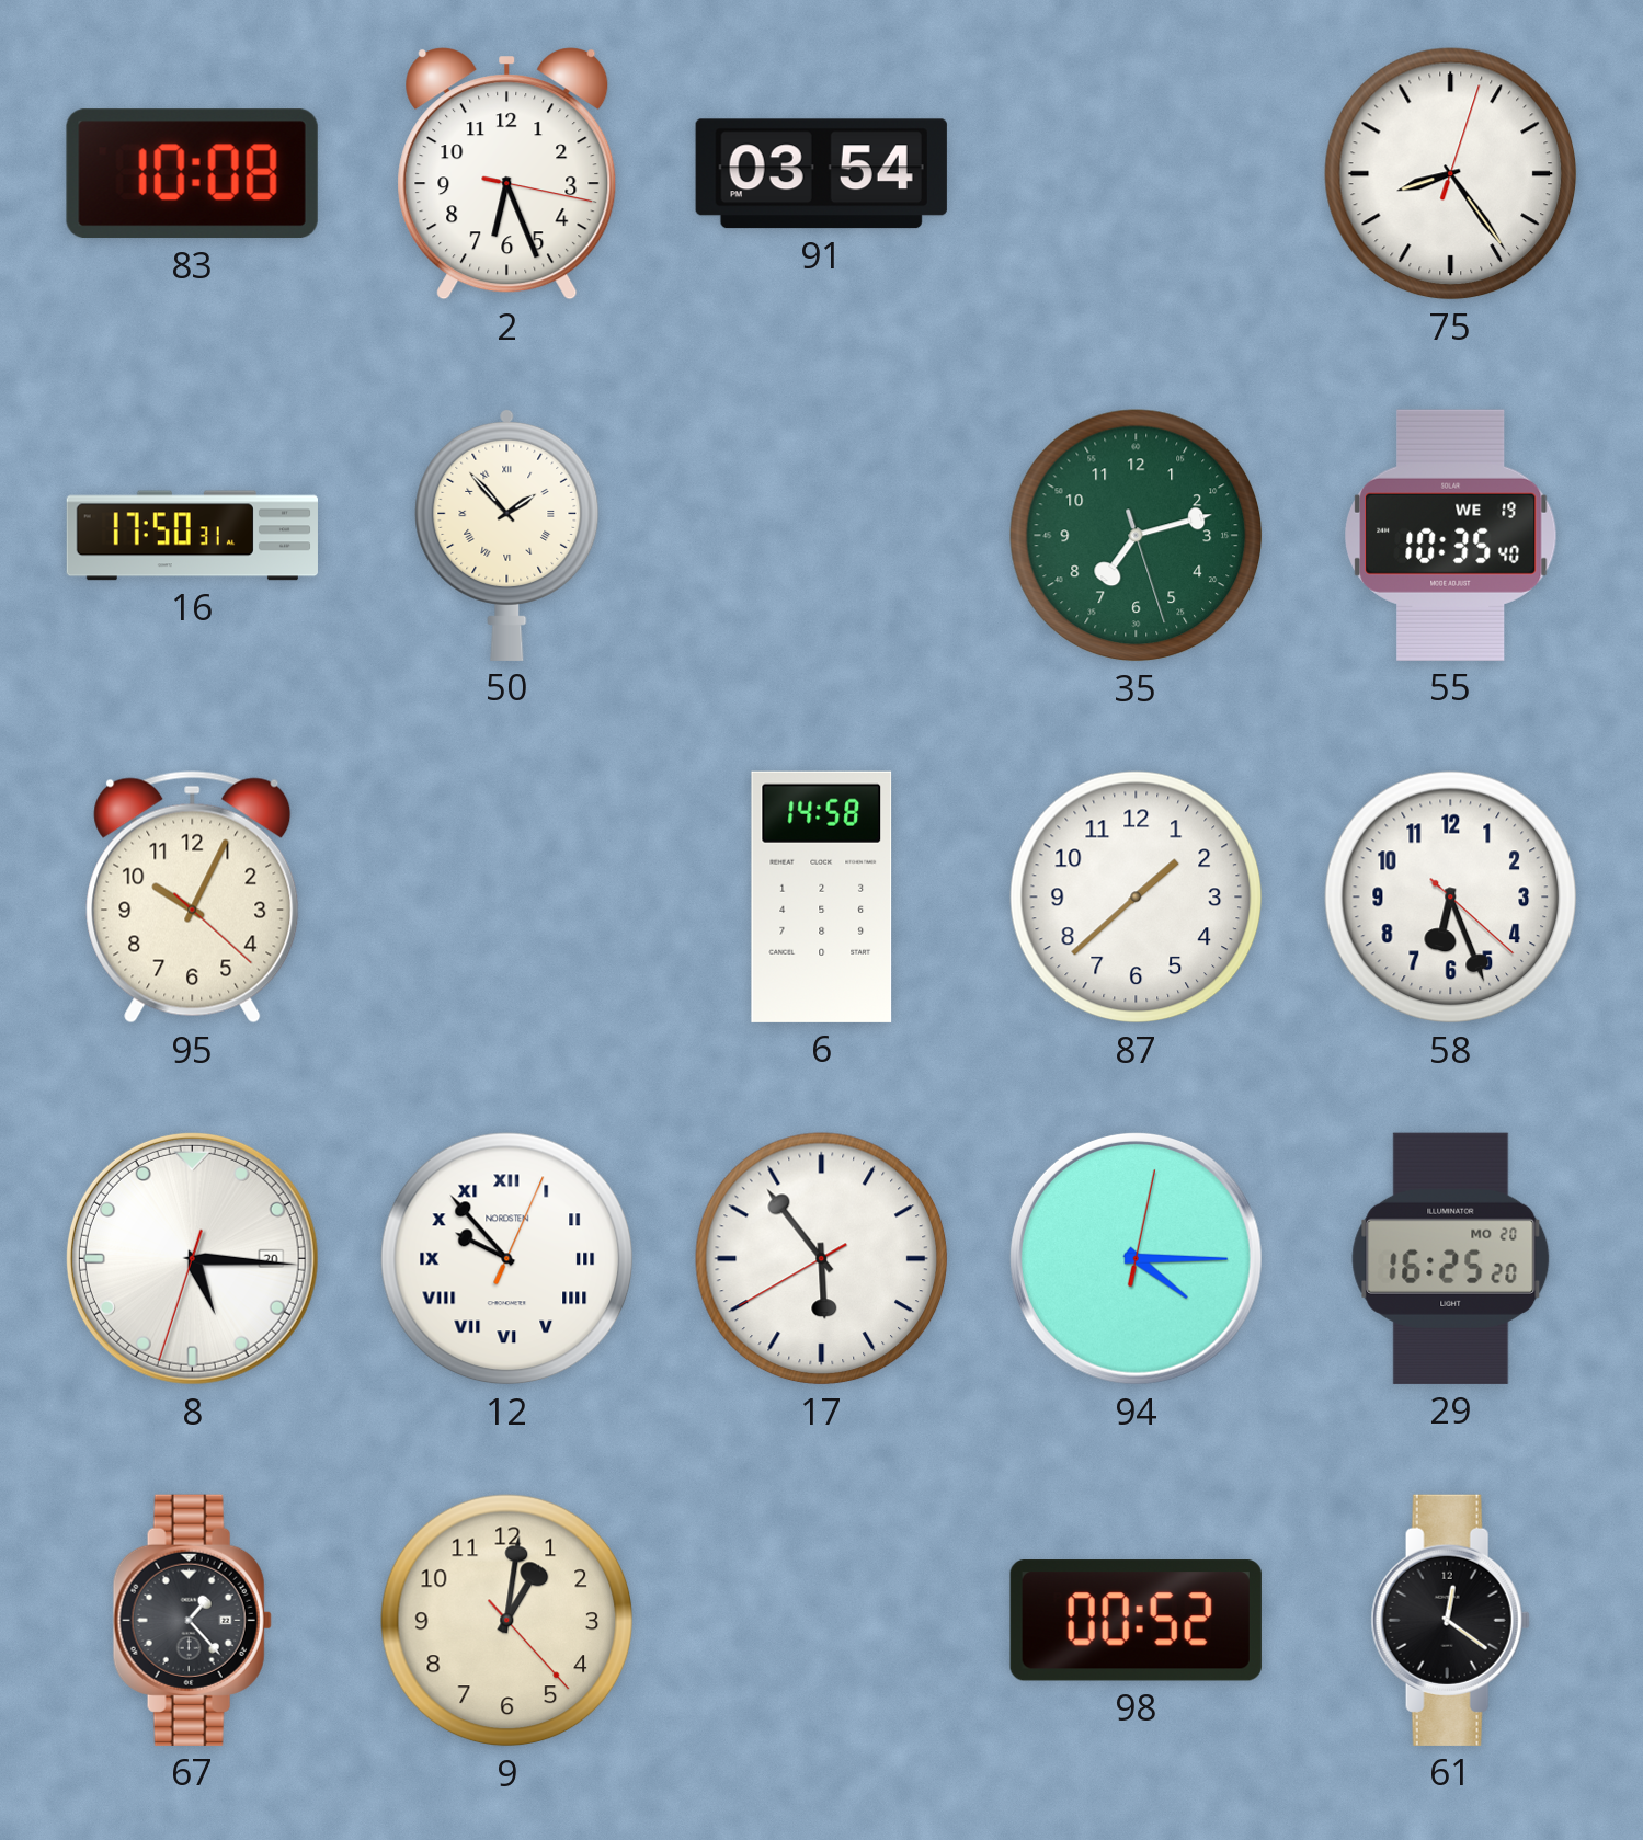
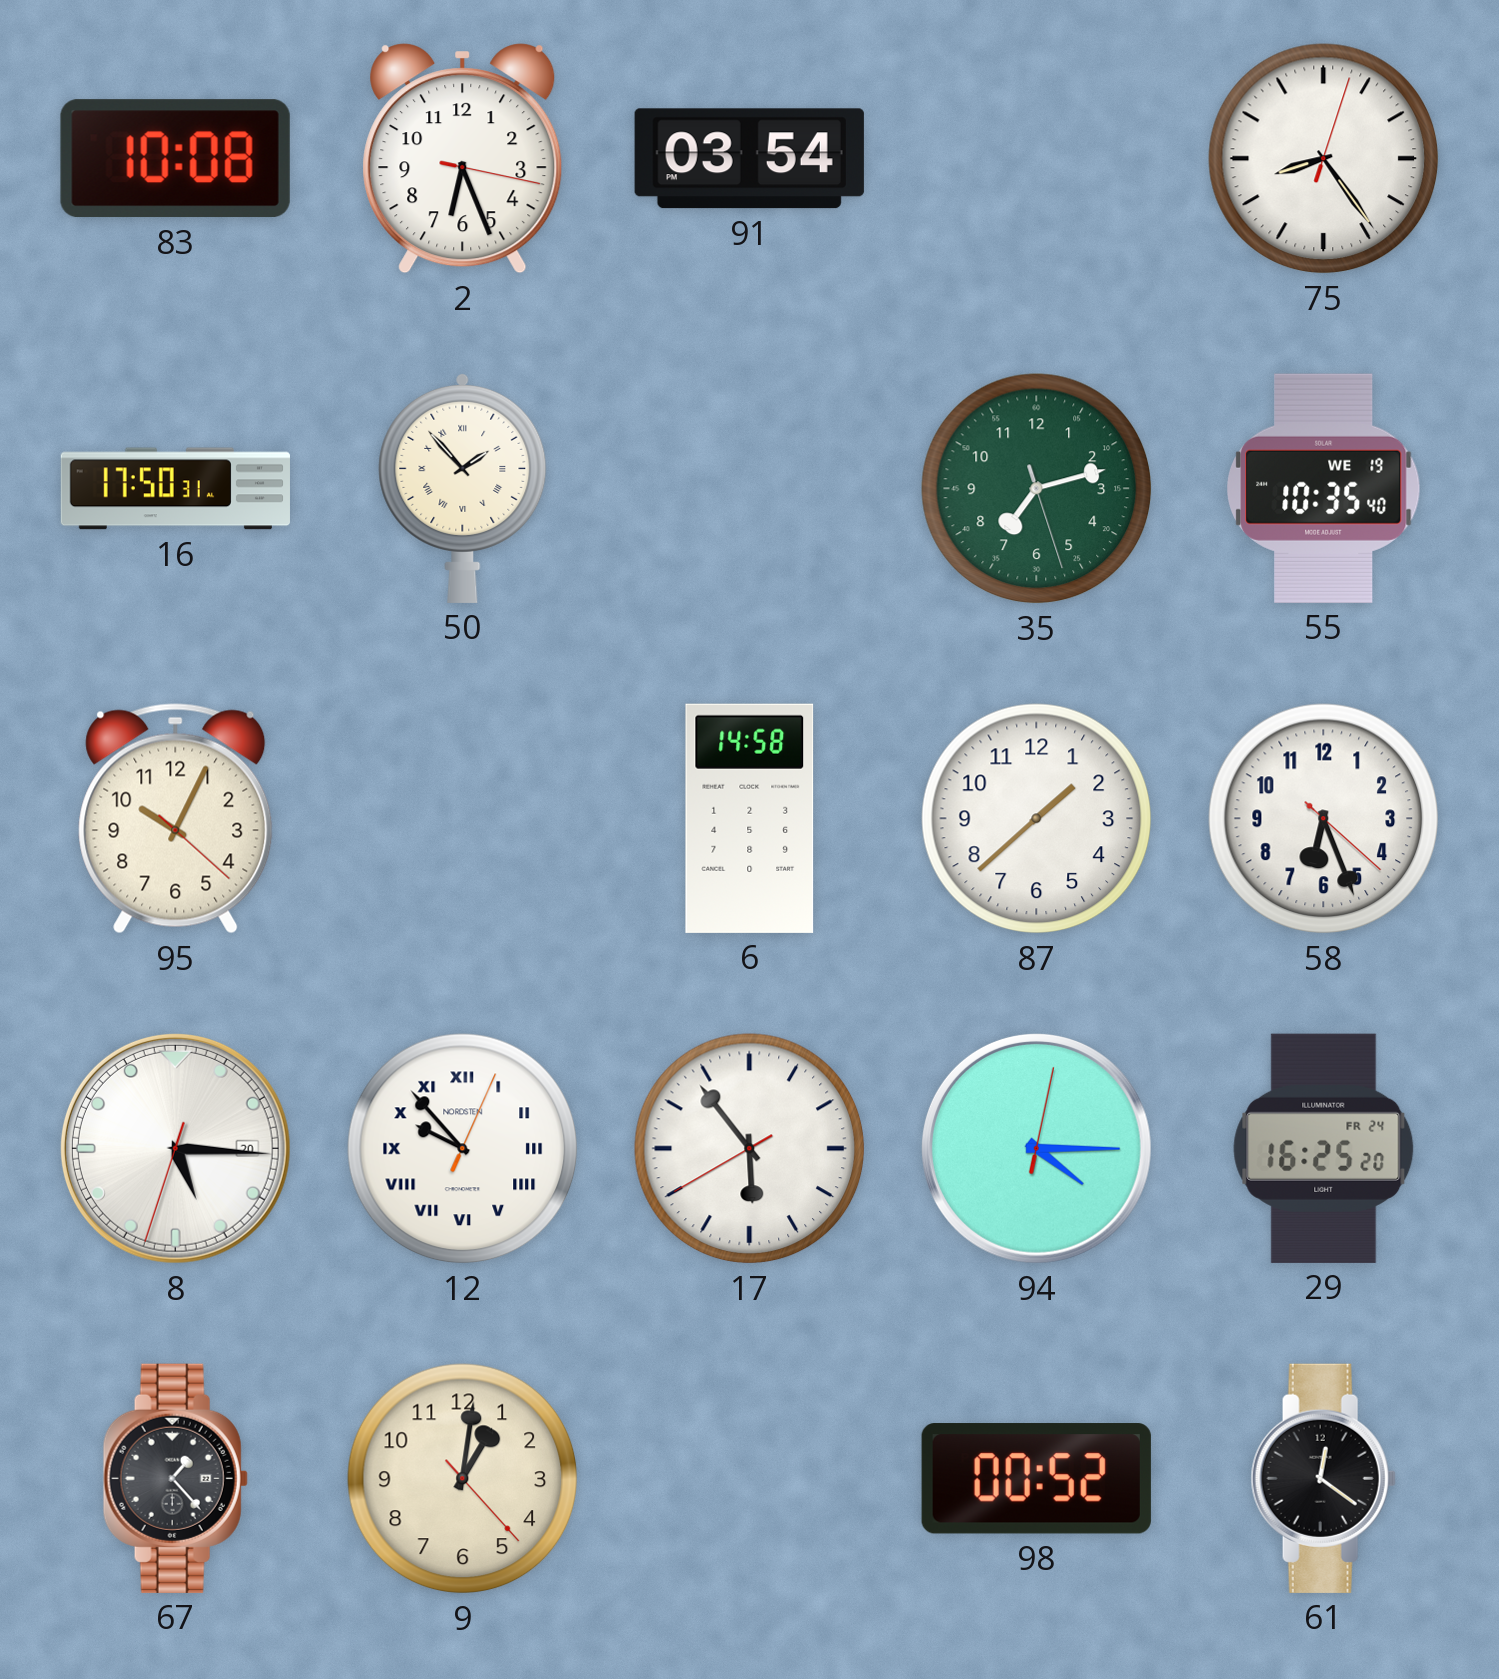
29 date: MO 20 -> FR 24
